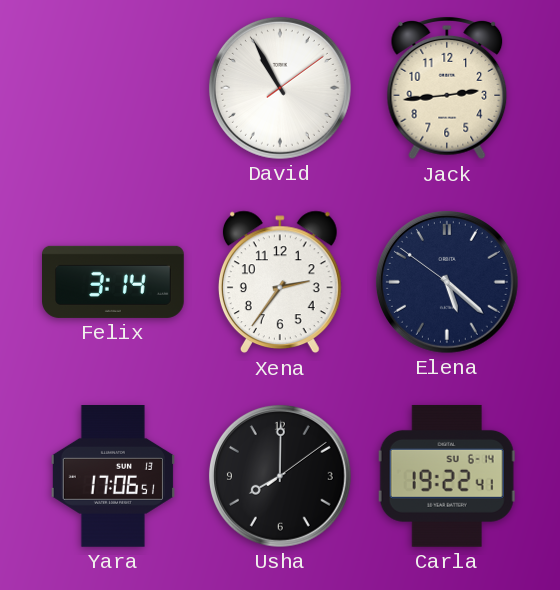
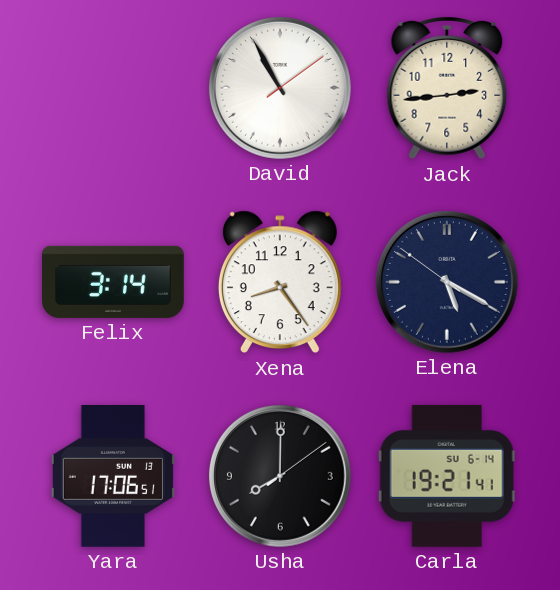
Xena: 2:36 -> 8:24
Elena: 5:21 -> 5:19
Carla: 19:22 -> 19:21
